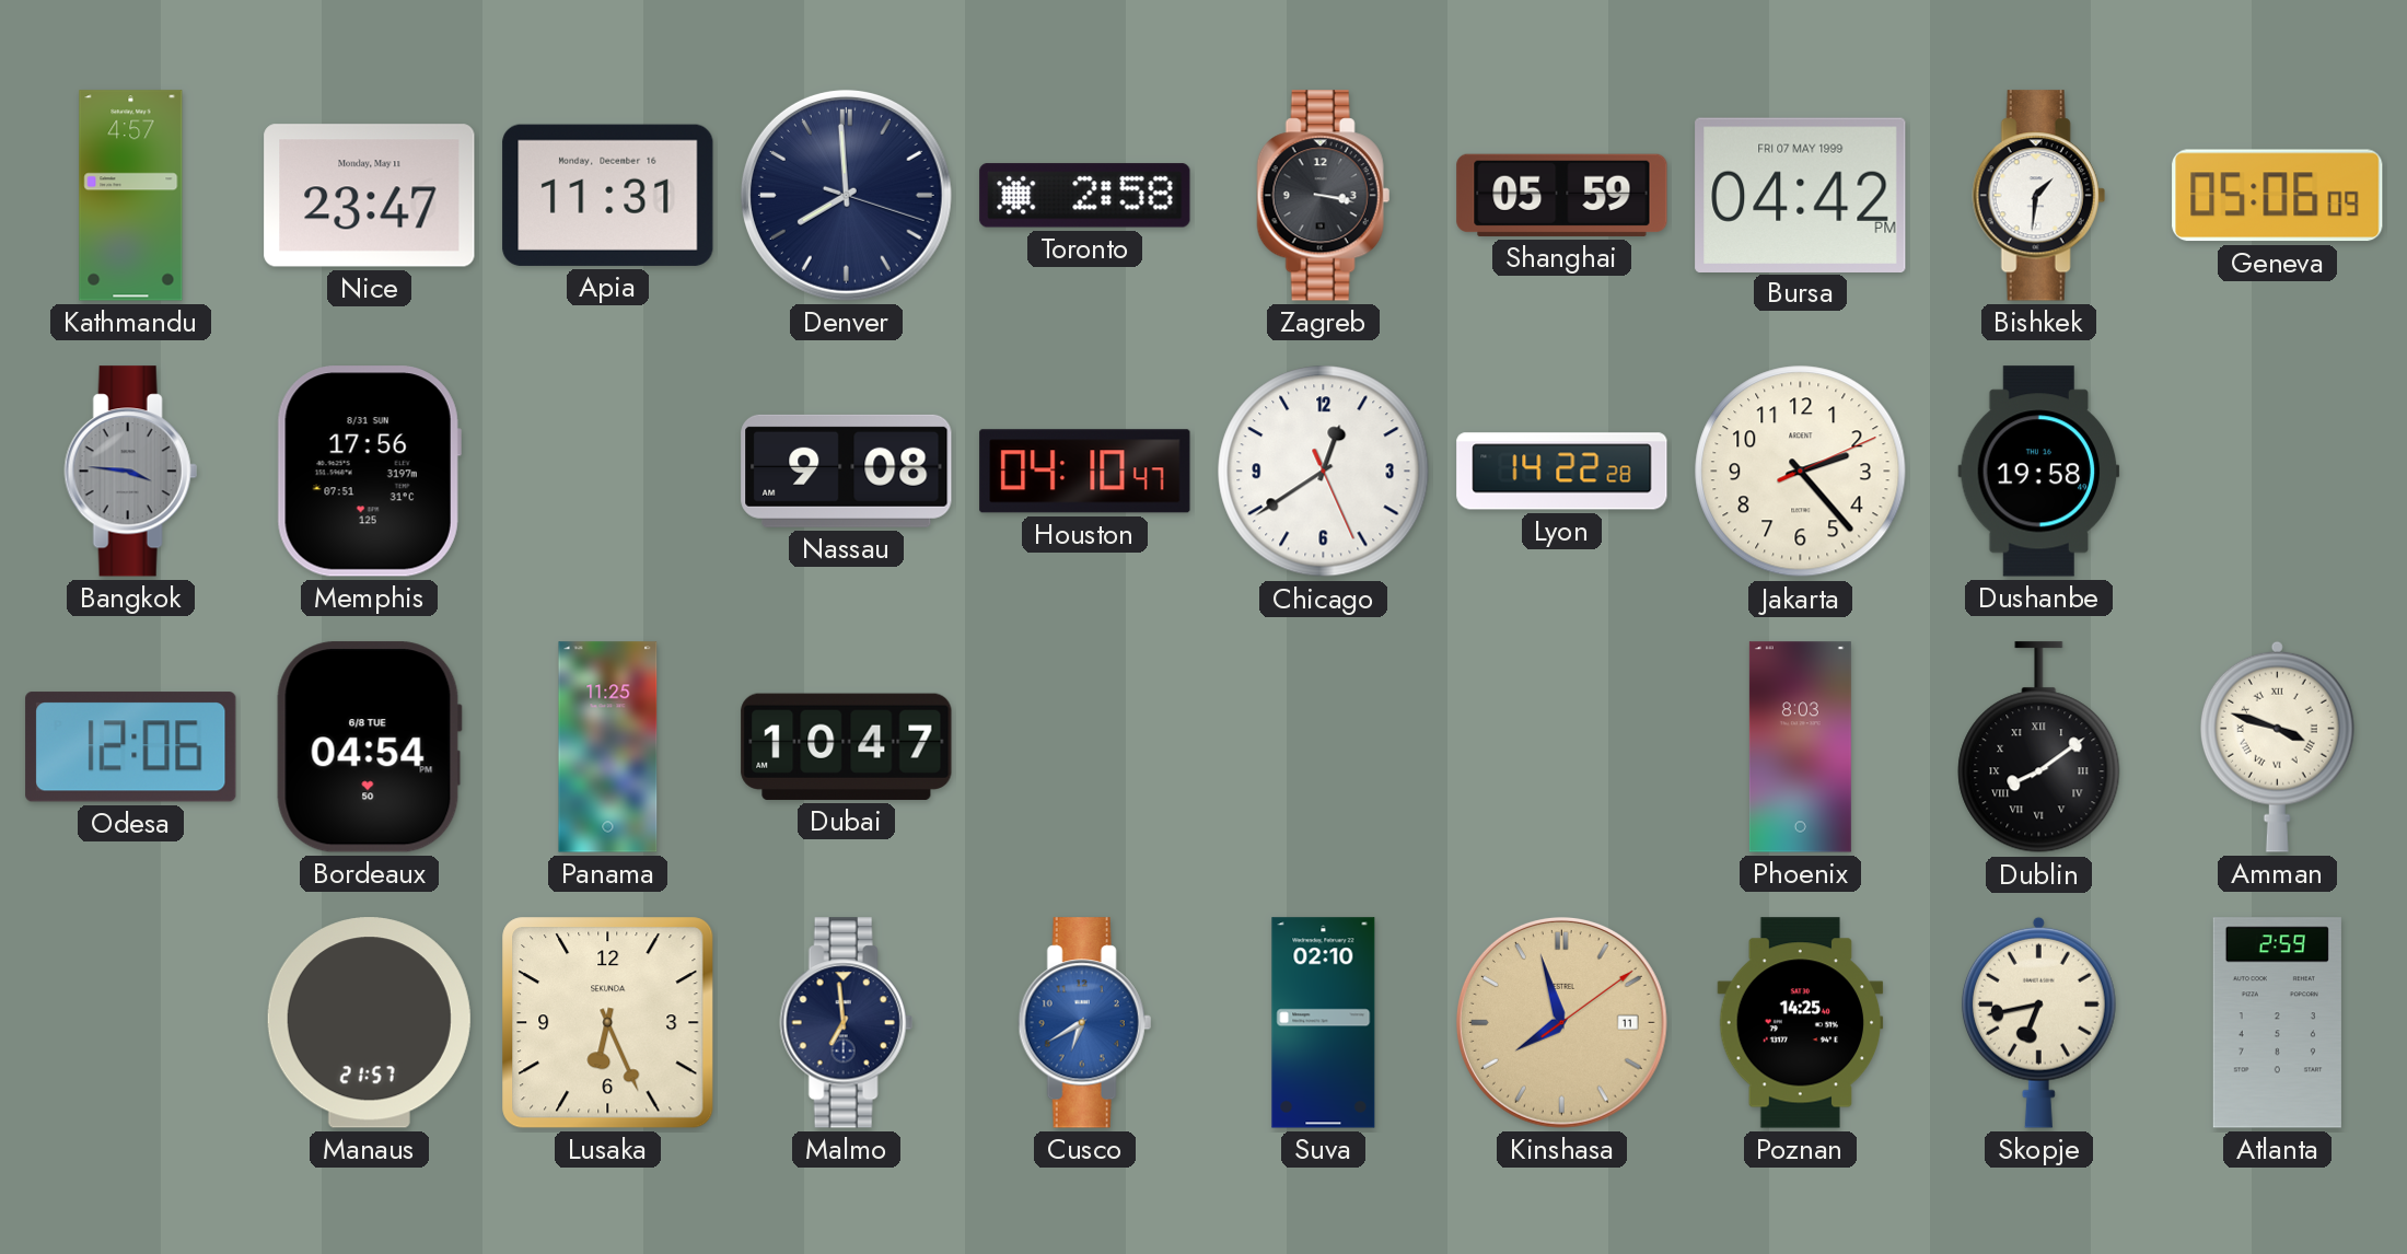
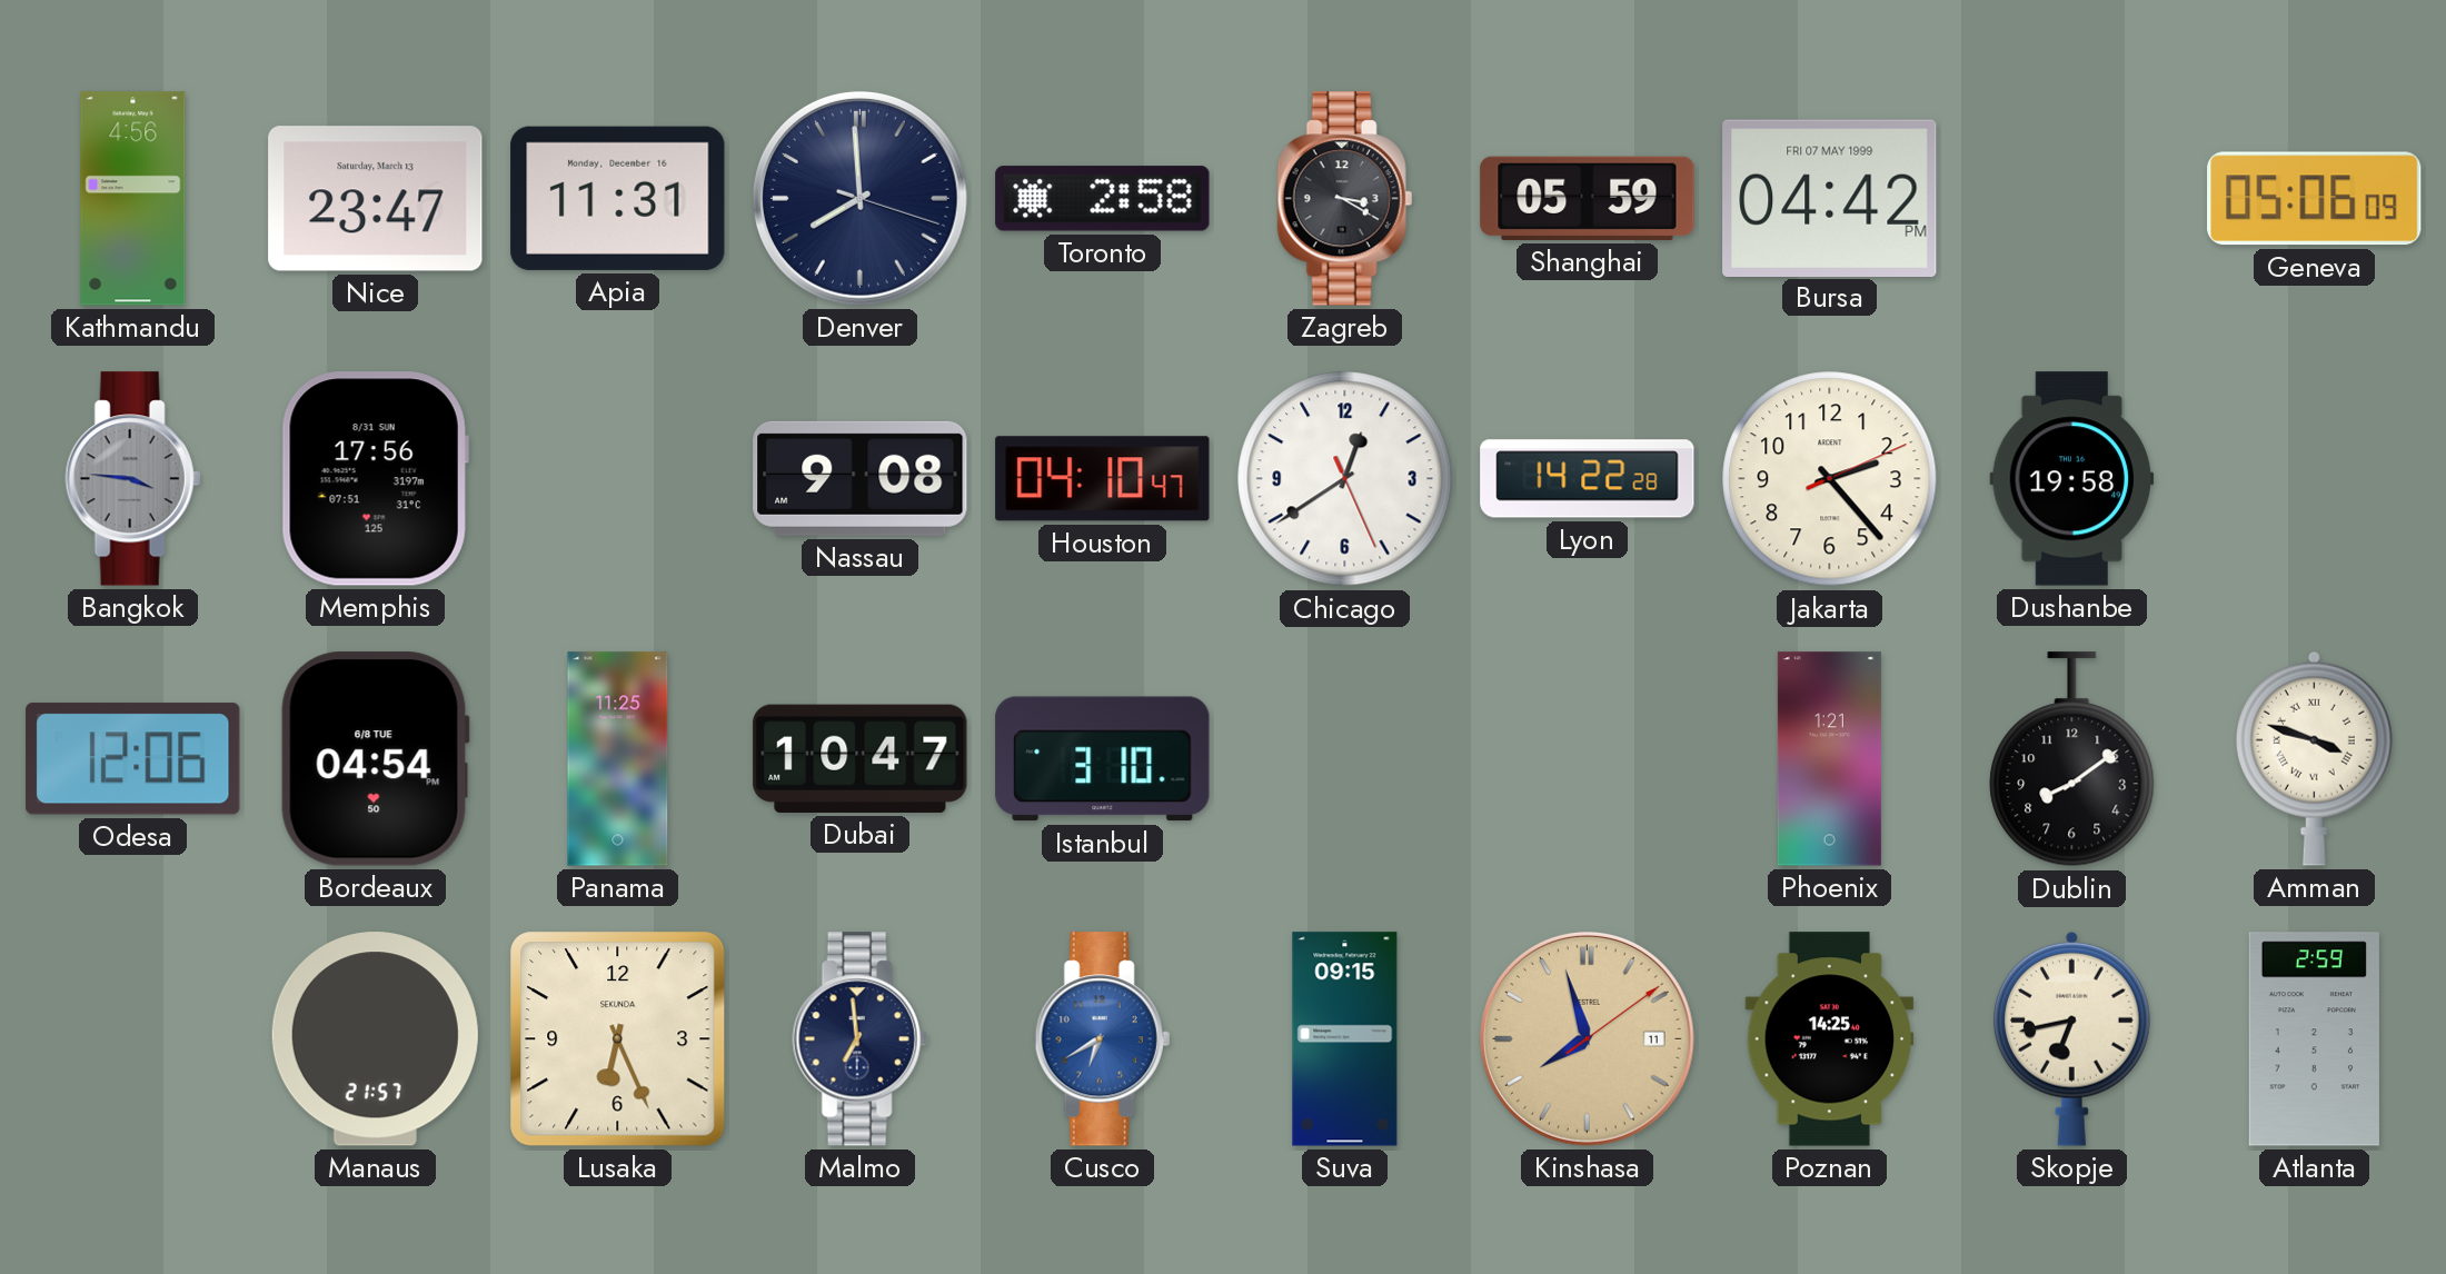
Kathmandu: 4:57 -> 4:56
Nice date: Monday, May 11 -> Saturday, March 13
Zagreb: 3:17 -> 3:20
Bishkek: 1:31 -> none
Istanbul: none -> 3:10
Phoenix: 8:03 -> 1:21
Dublin numerals: Roman -> Arabic
Suva: 02:10 -> 09:15
